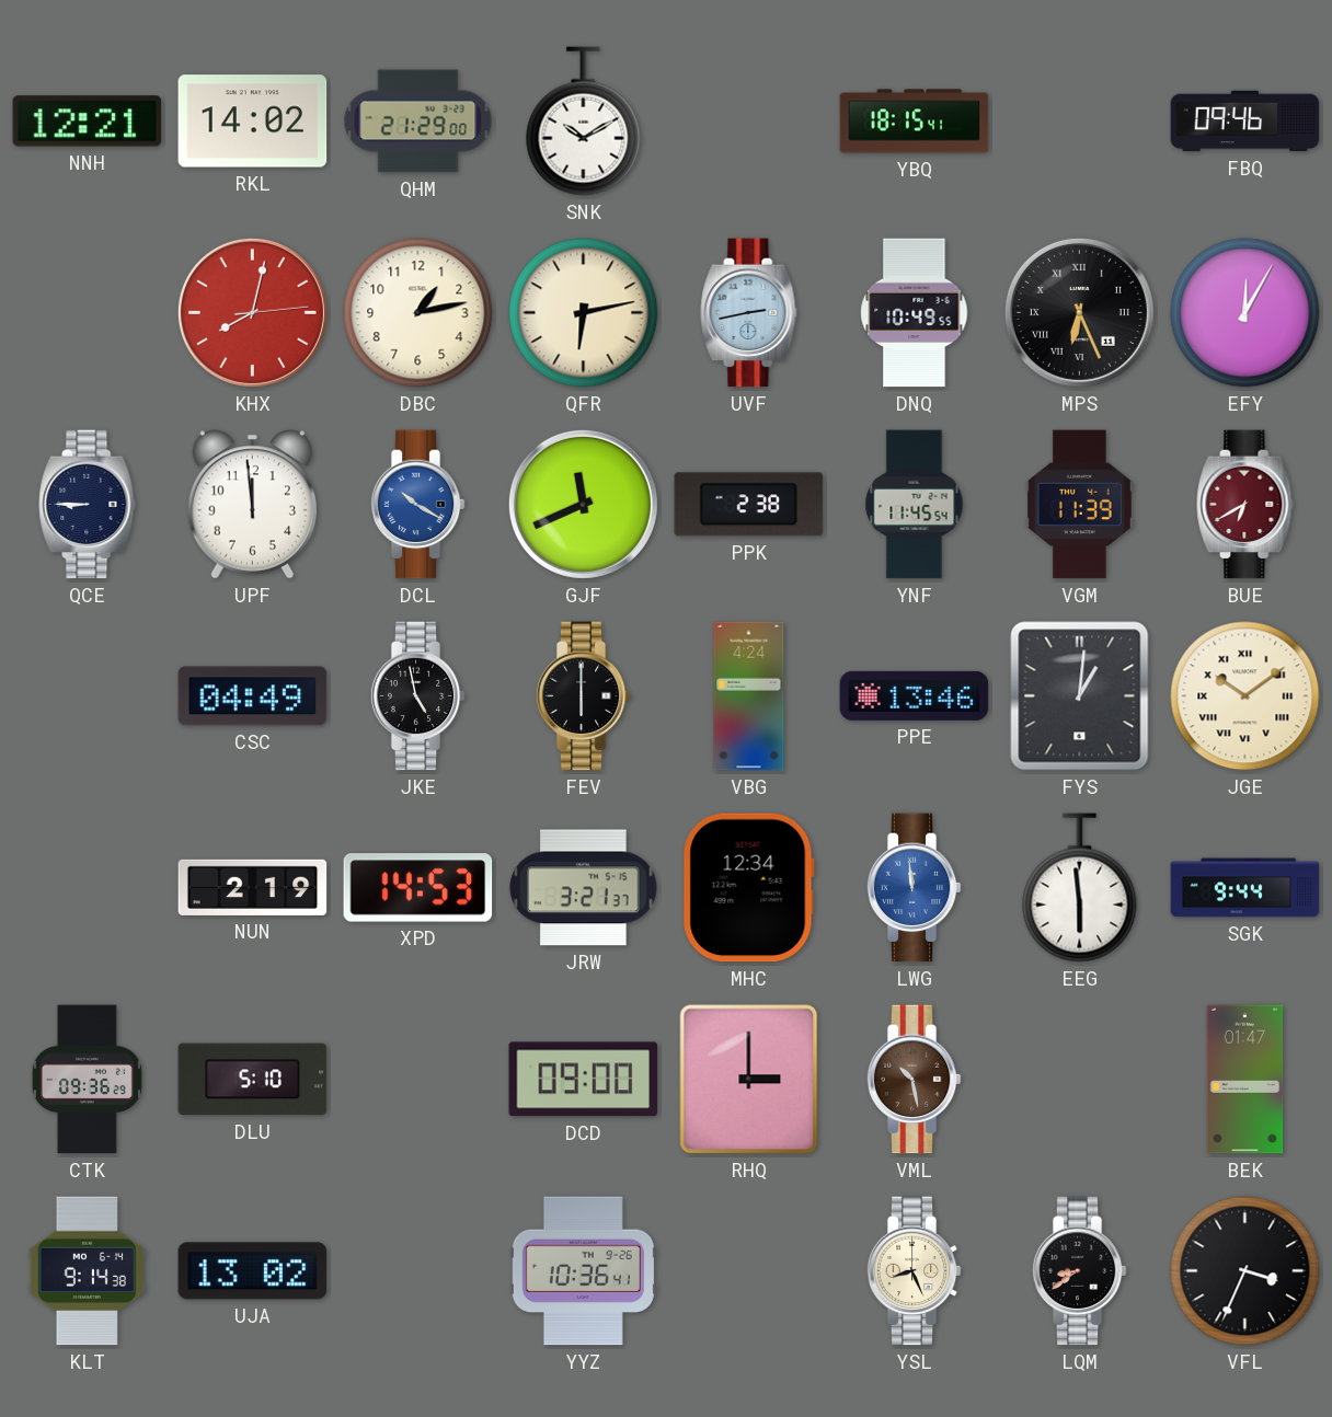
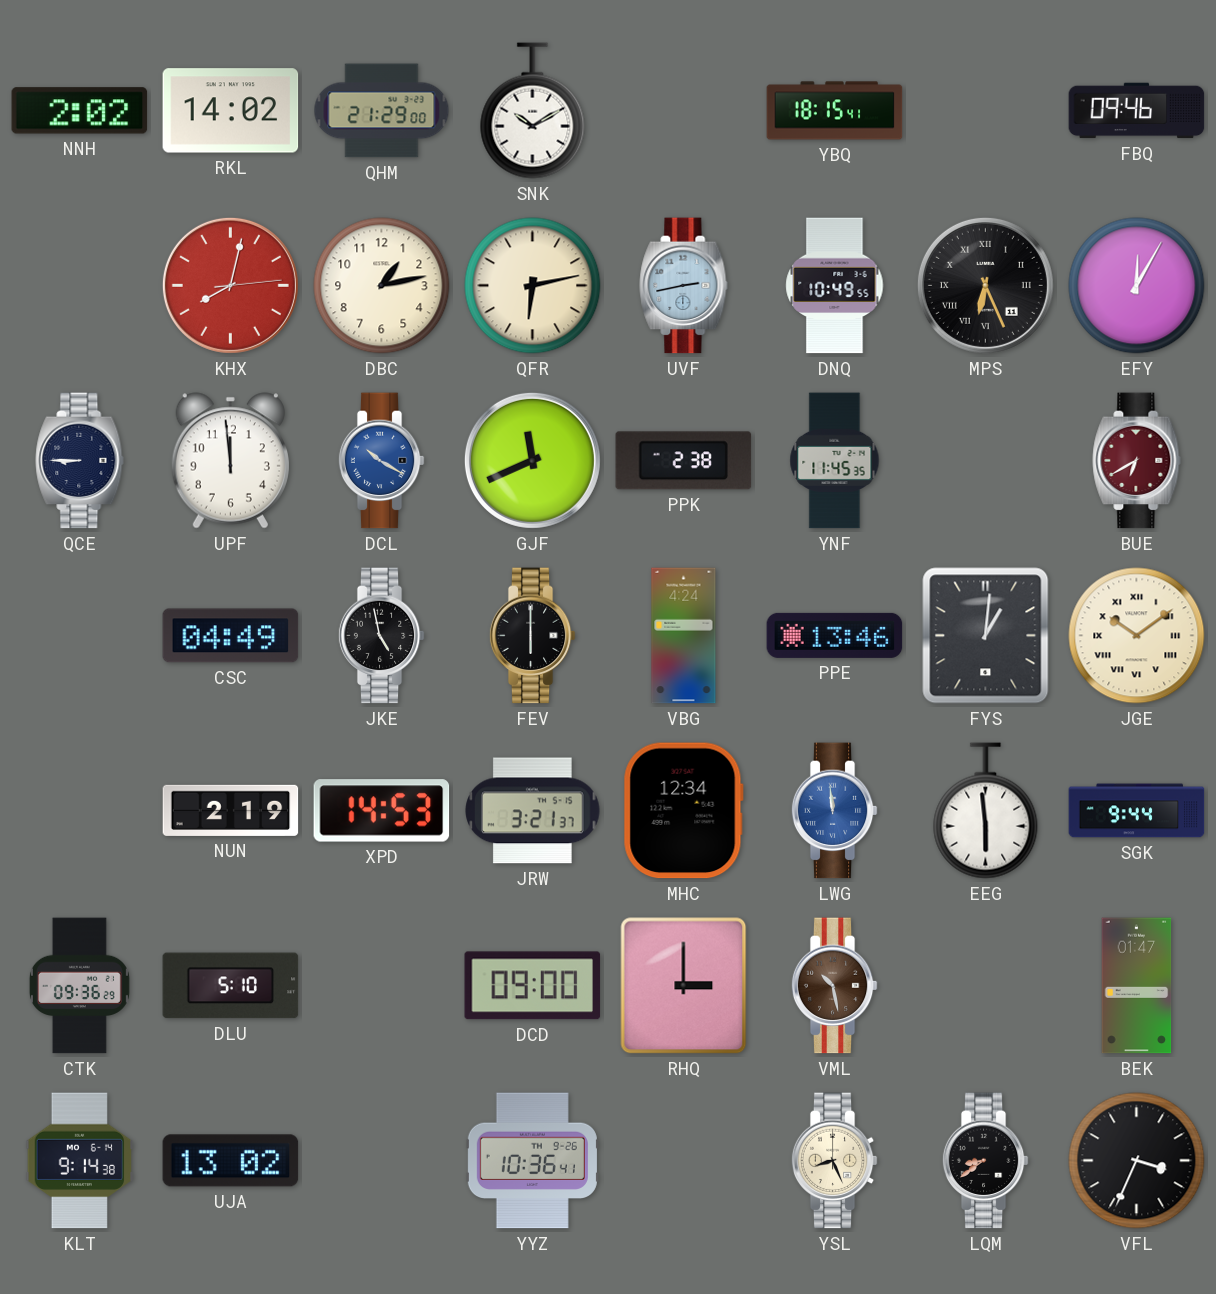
NNH: 12:21 -> 2:02
YNF: 11:45:54 -> 11:45:35
VGM: 11:39 -> none
